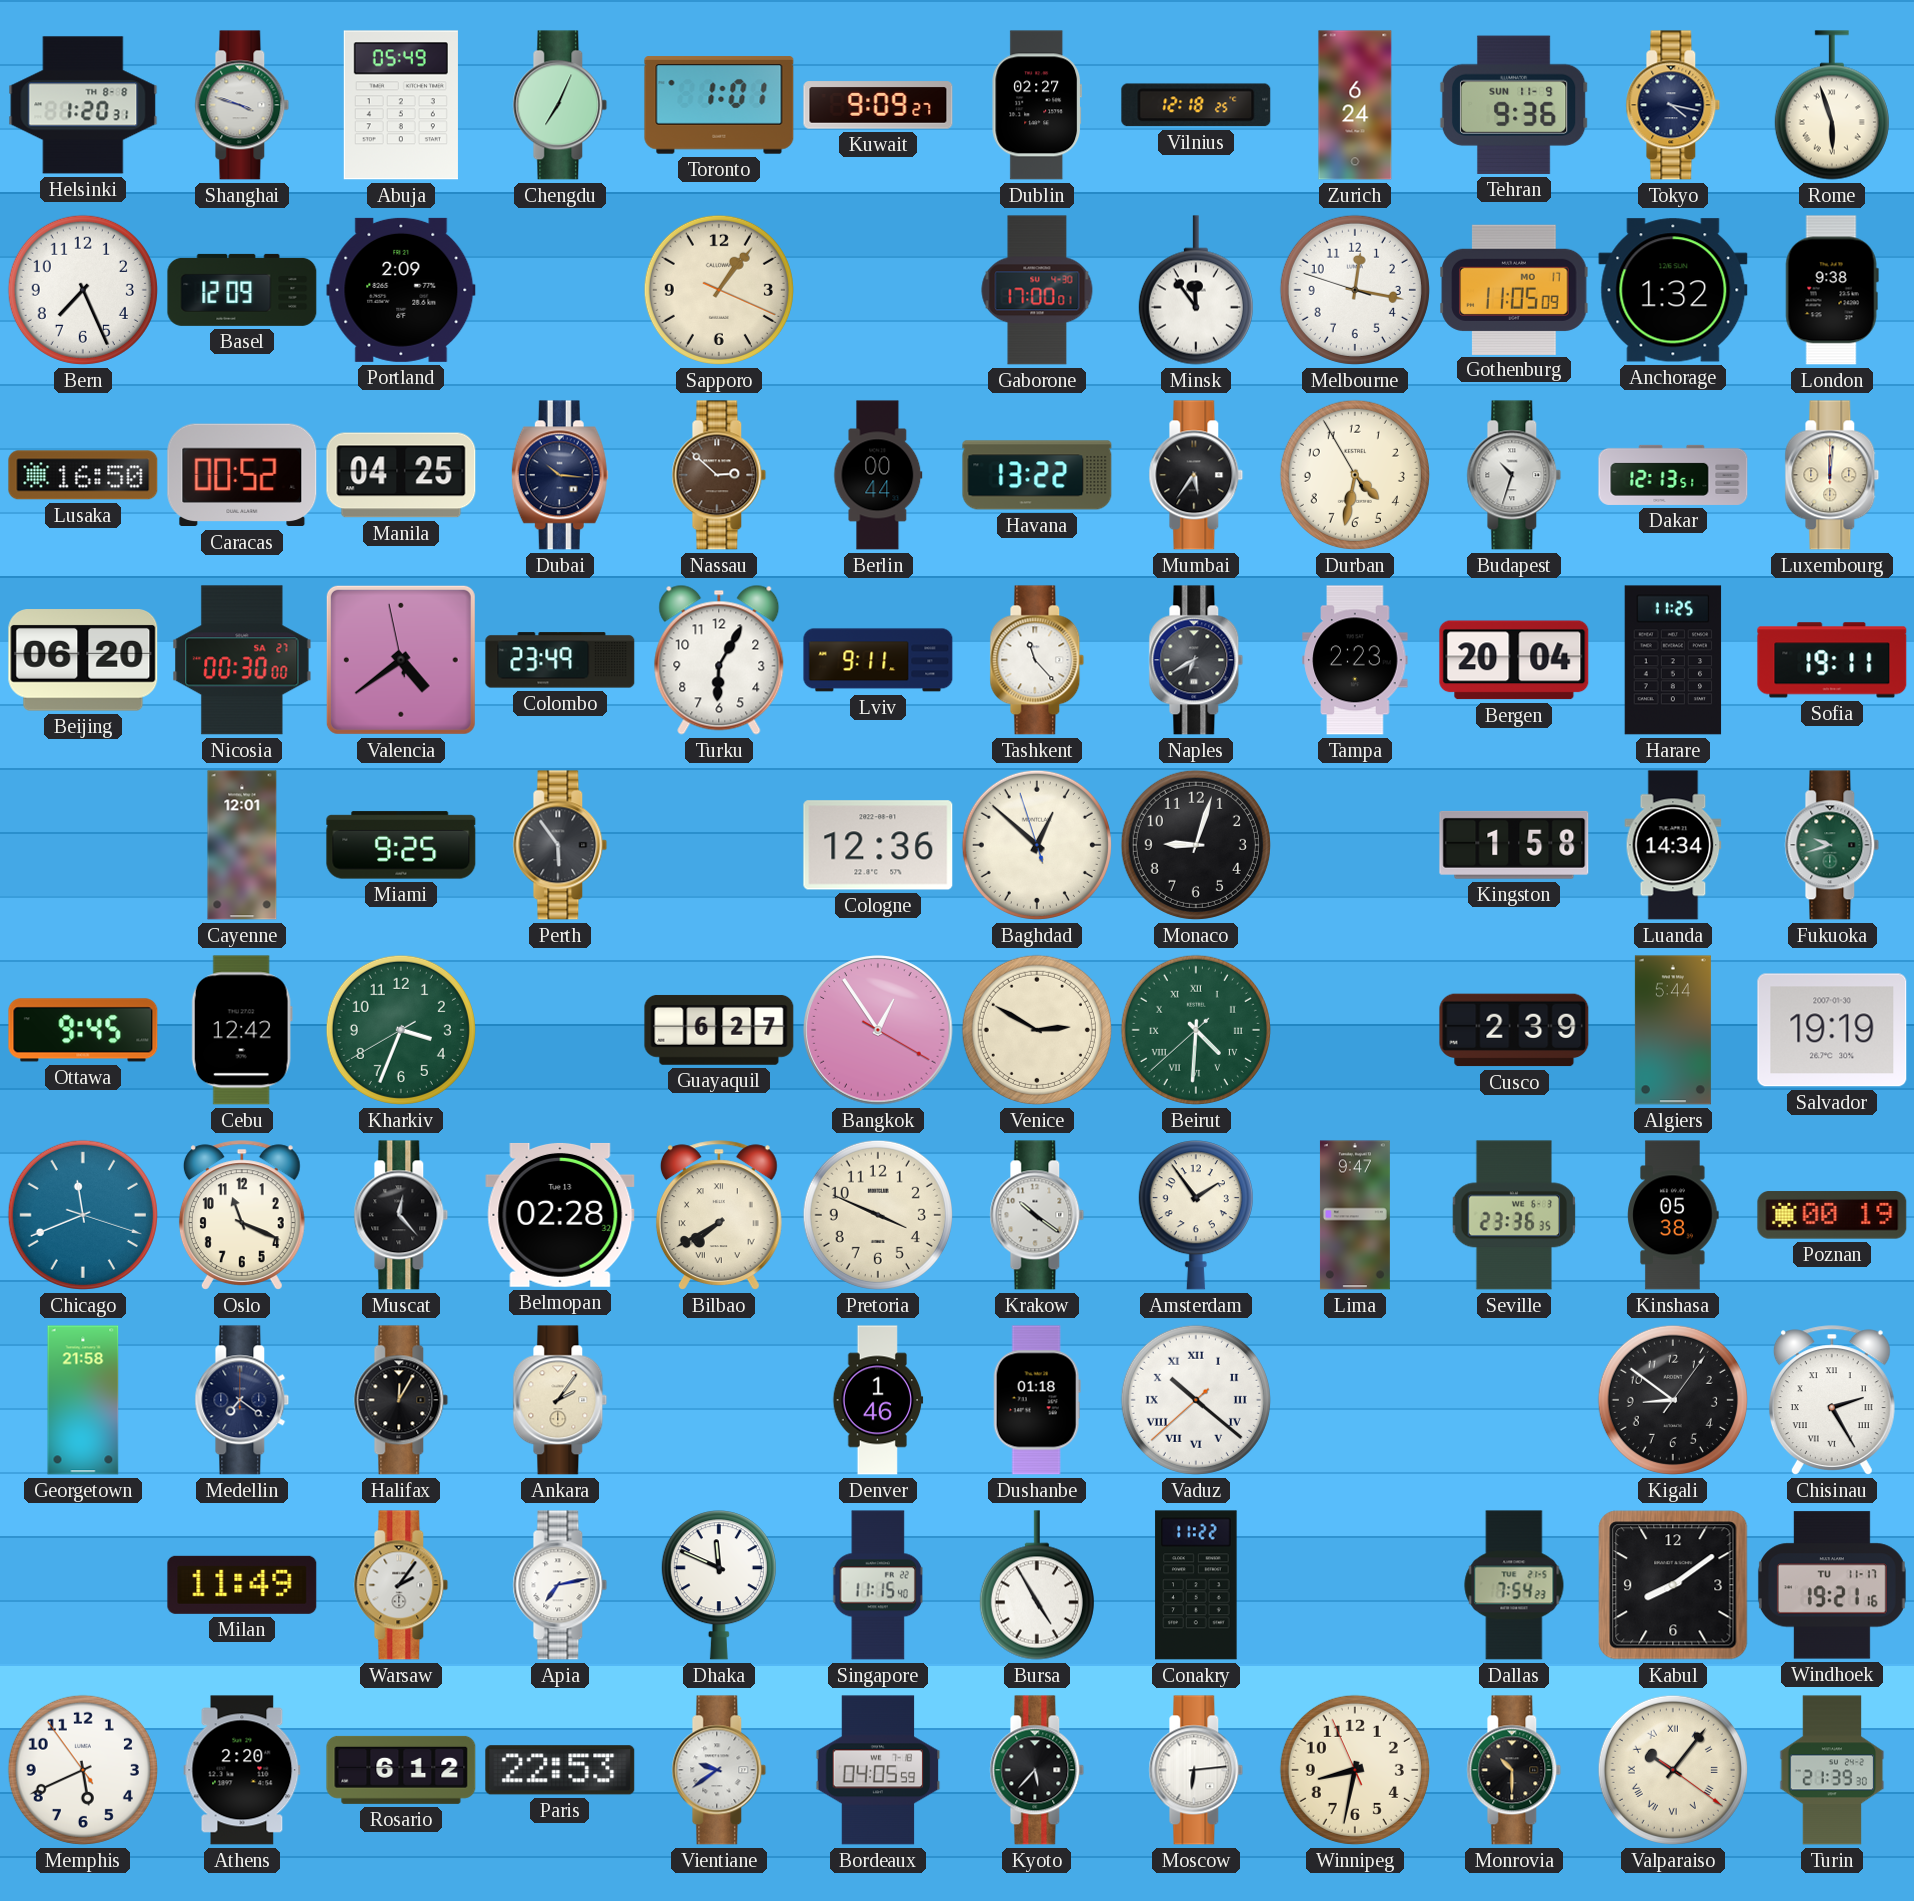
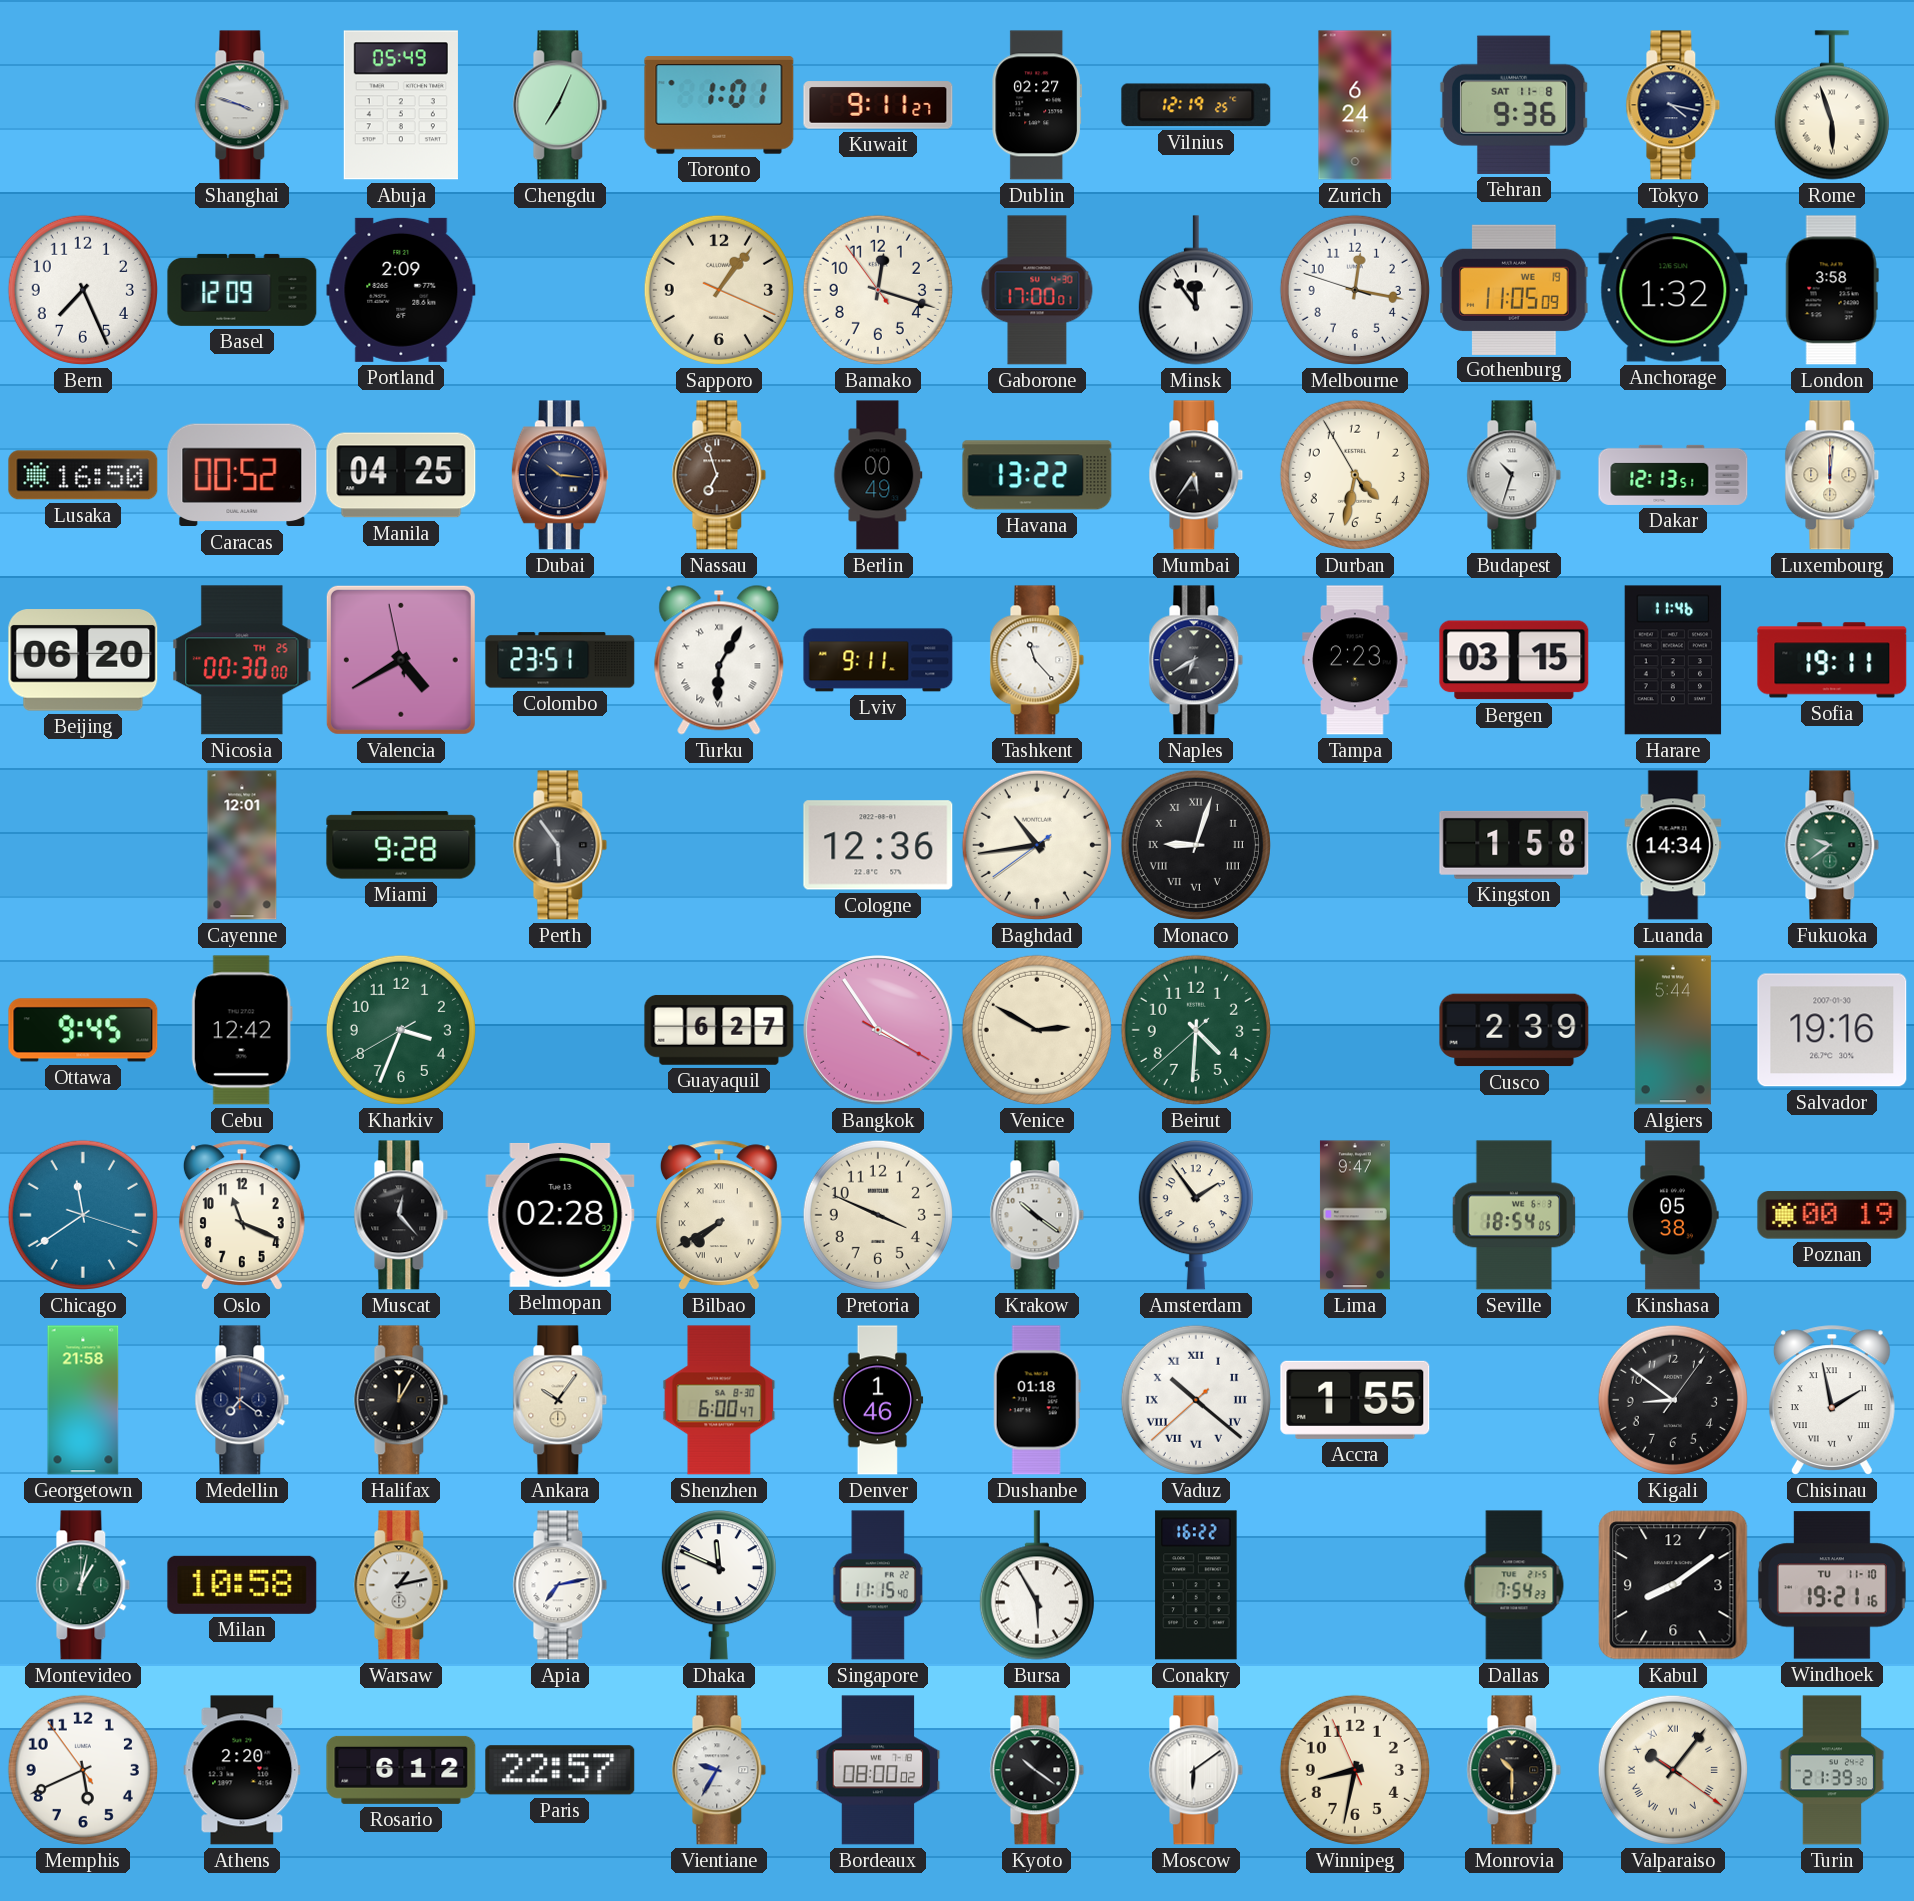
Helsinki: 1:20 -> none
Kuwait: 9:09 -> 9:11
Vilnius: 12:18 -> 12:19
Tehran date: SUN 11-9 -> SAT 11-8
Bamako: none -> 12:17
Gothenburg date: MO 17 -> WE 19
London: 9:38 -> 3:58
Nassau: 2:52 -> 6:57
Berlin: 00:44 -> 00:49
Nicosia date: SA 27 -> TH 25
Valencia: 4:38 -> 4:39
Colombo: 23:49 -> 23:51
Turku numerals: Arabic -> Roman
Bergen: 20:04 -> 03:15
Harare: 11:25 -> 11:46
Miami: 9:25 -> 9:28
Baghdad: 12:51 -> 10:43
Monaco numerals: Arabic -> Roman
Fukuoka: 9:42 -> 9:39
Bangkok: 12:54 -> 3:54
Beirut numerals: Roman -> Arabic
Salvador: 19:19 -> 19:16
Chicago: 11:41 -> 11:39
Seville: 23:36 -> 18:54
Ankara: 2:06 -> 10:06
Shenzhen: none -> 6:00
Accra: none -> 1:55
Chisinau: 2:25 -> 1:58
Montevideo: none -> 1:02
Milan: 11:49 -> 10:58
Warsaw: 2:06 -> 1:13
Bursa: 4:55 -> 5:55
Conakry: 11:22 -> 16:22
Windhoek date: TU 11-17 -> TU 11-10
Paris: 22:53 -> 22:57
Vientiane: 9:39 -> 9:35
Bordeaux: 04:05 -> 08:00
Kyoto: 5:37 -> 10:21
Moscow: 6:14 -> 6:09
